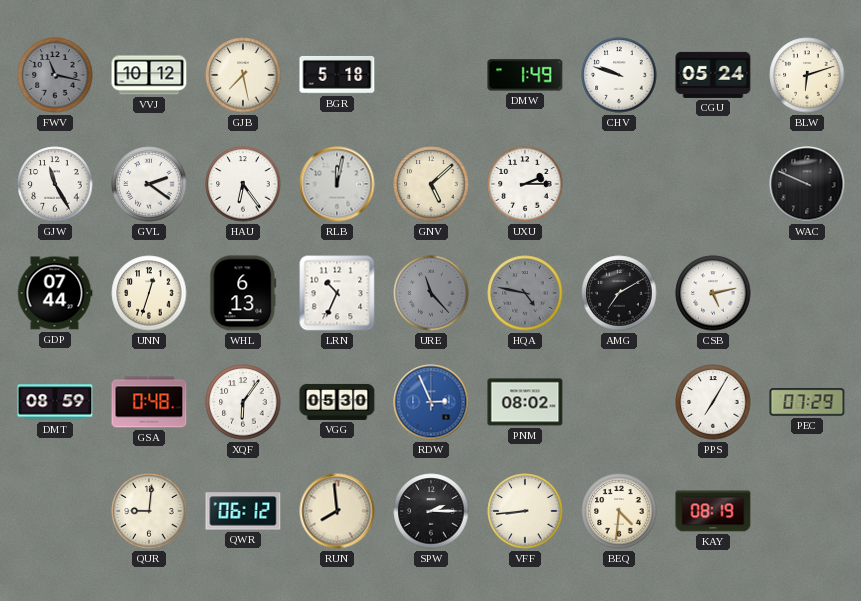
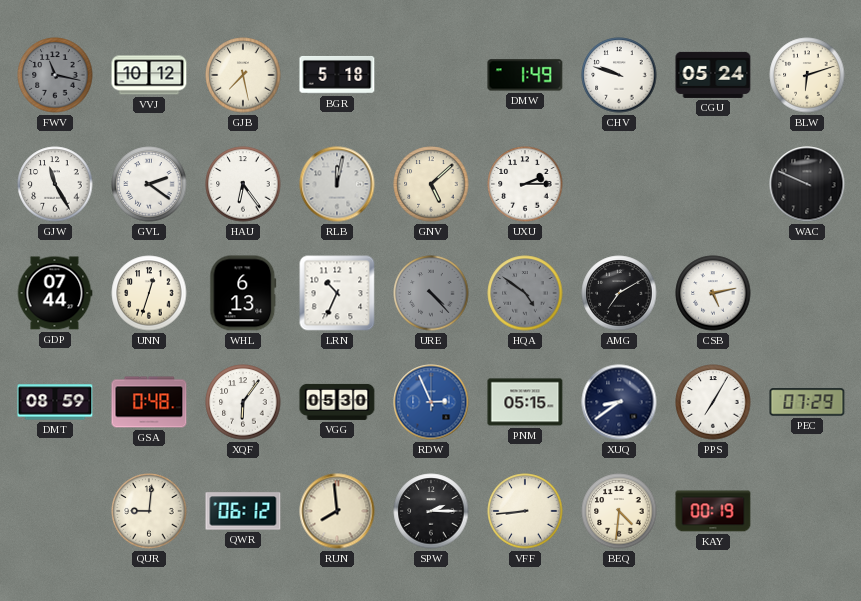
URE: 11:23 -> 4:23
HQA: 4:47 -> 4:51
PNM: 08:02 -> 05:15
XUQ: none -> 8:39
KAY: 08:19 -> 00:19
